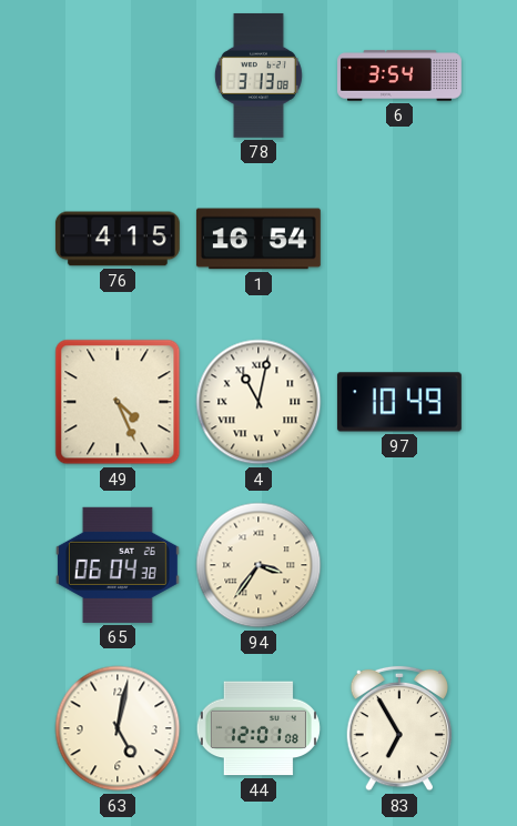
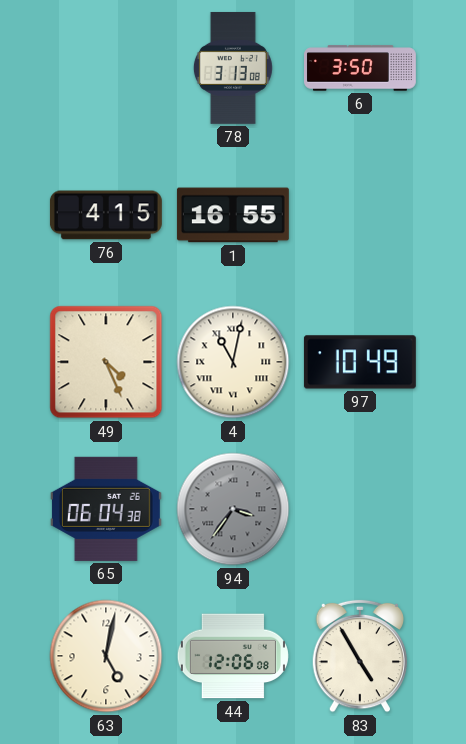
6: 3:54 -> 3:50
1: 16:54 -> 16:55
94 dial: cream -> grey
44: 12:01 -> 12:06
83: 6:55 -> 4:55
